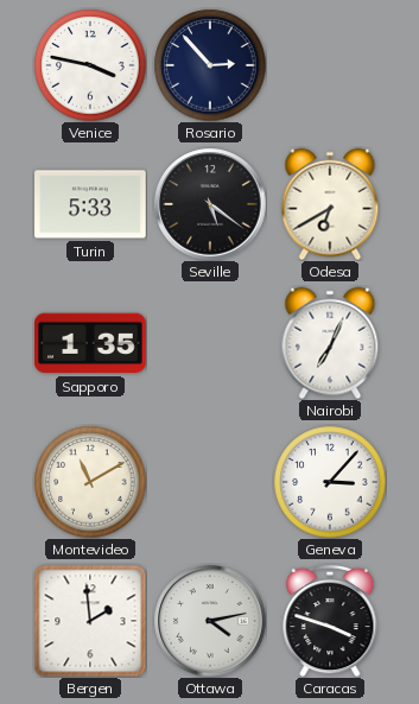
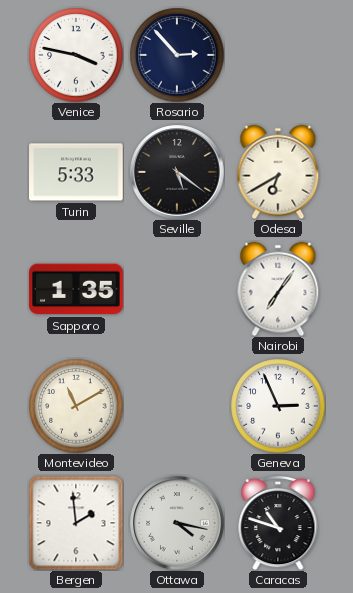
Nairobi: 7:04 -> 7:06
Geneva: 3:07 -> 2:56
Ottawa: 4:13 -> 4:17
Caracas: 3:48 -> 10:48
